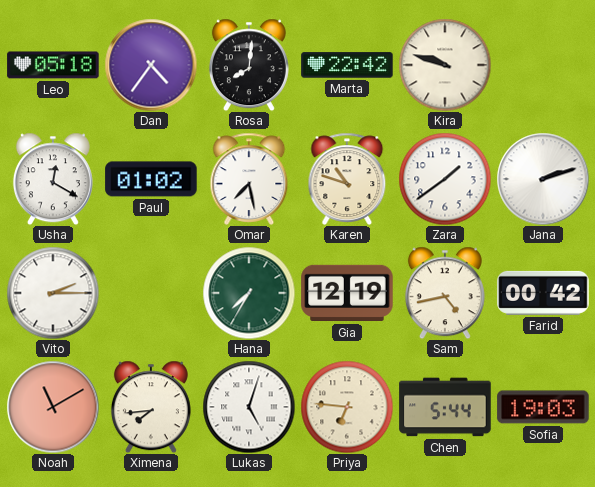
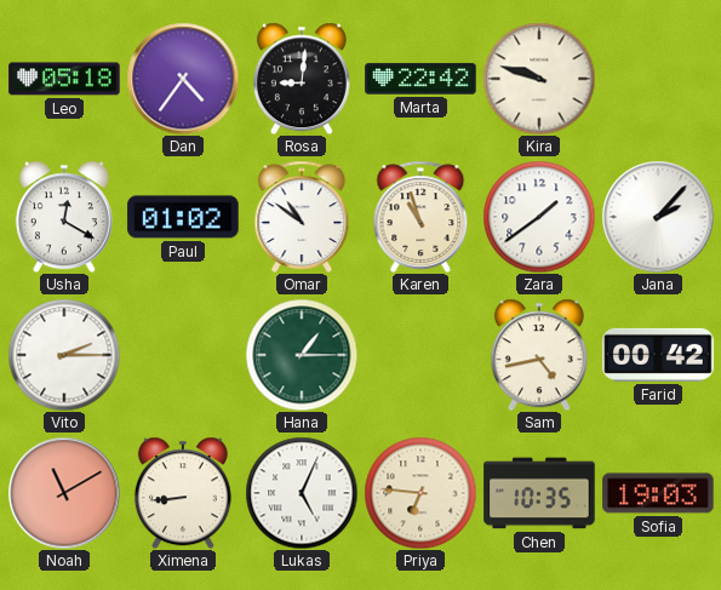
Rosa: 8:01 -> 9:01
Omar: 7:28 -> 10:51
Karen: 10:48 -> 10:57
Jana: 2:12 -> 2:07
Hana: 7:35 -> 1:15
Gia: 12:19 -> none
Ximena: 7:44 -> 8:44
Lukas: 5:03 -> 5:04
Chen: 5:44 -> 10:35
